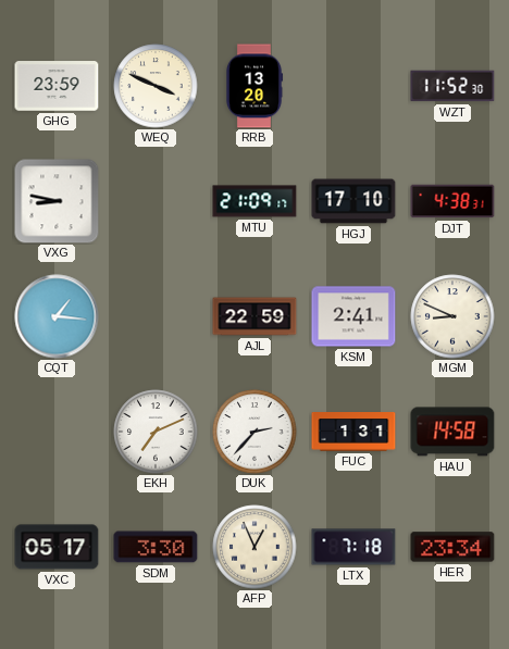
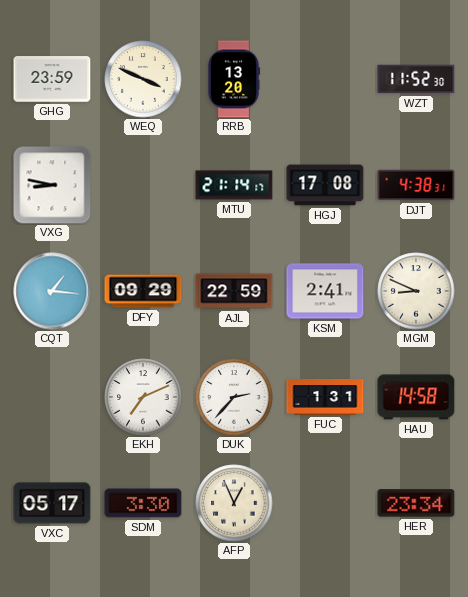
MTU: 21:09 -> 21:14
HGJ: 17:10 -> 17:08
DFY: none -> 09:29
LTX: 7:18 -> none
